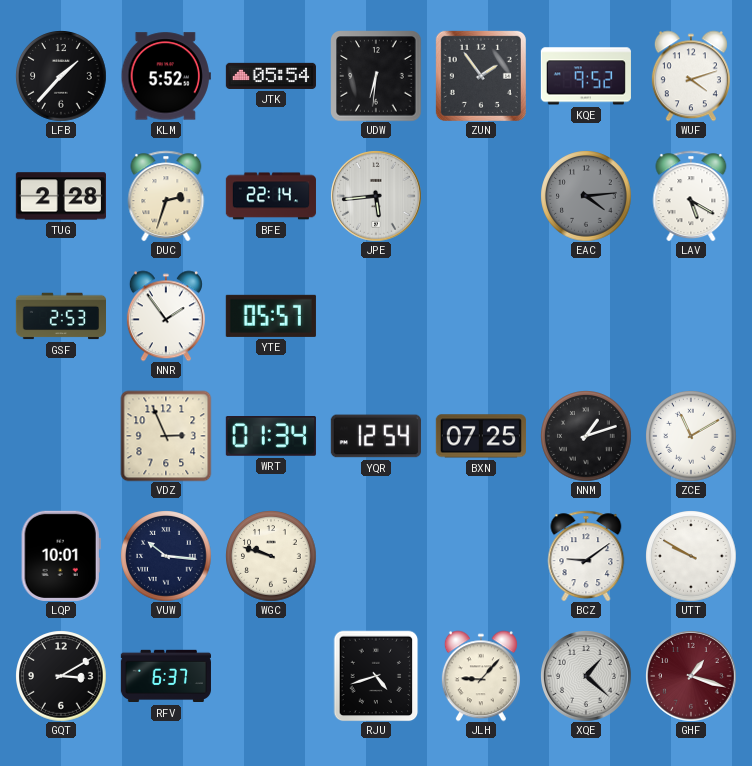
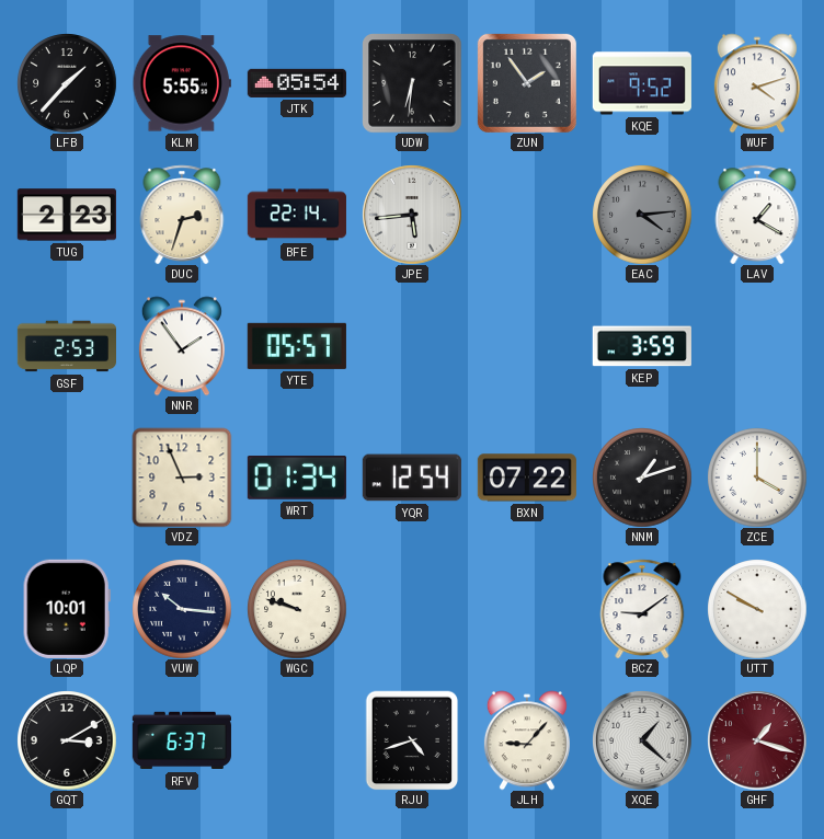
KLM: 5:52 -> 5:55
TUG: 2:28 -> 2:23
LAV: 5:20 -> 1:20
KEP: none -> 3:59
BXN: 07:25 -> 07:22
ZCE: 11:10 -> 4:00
